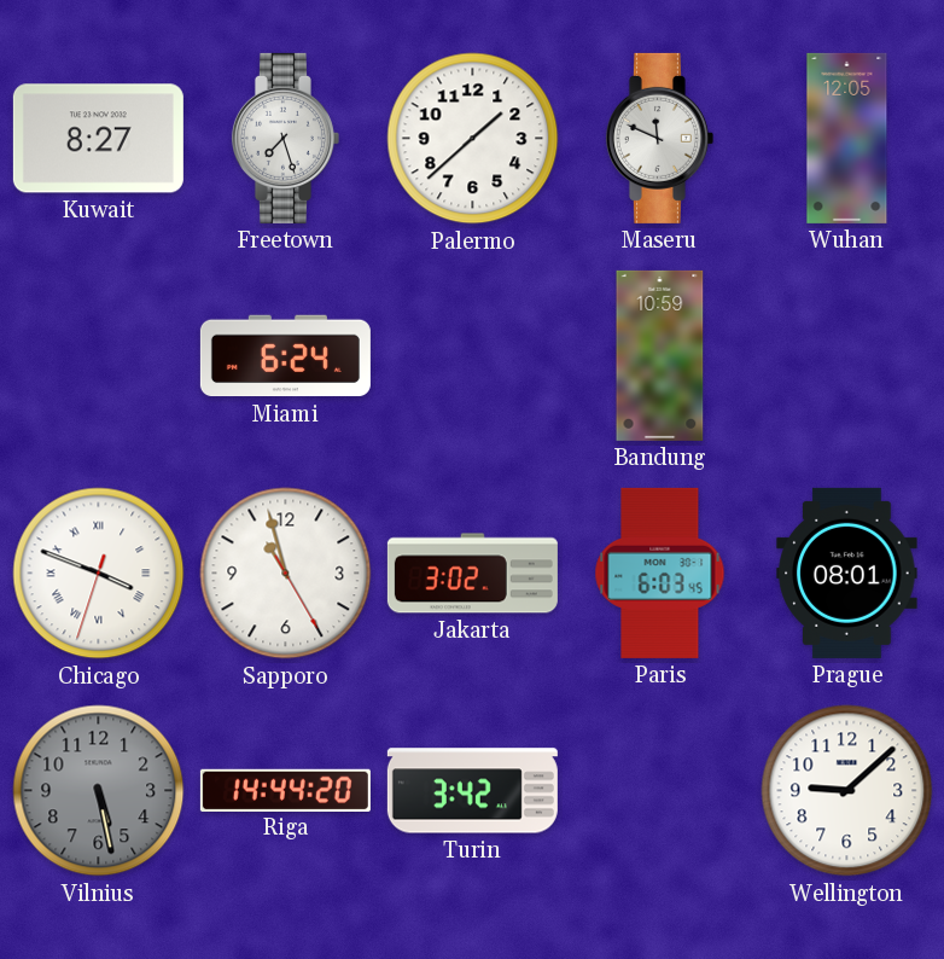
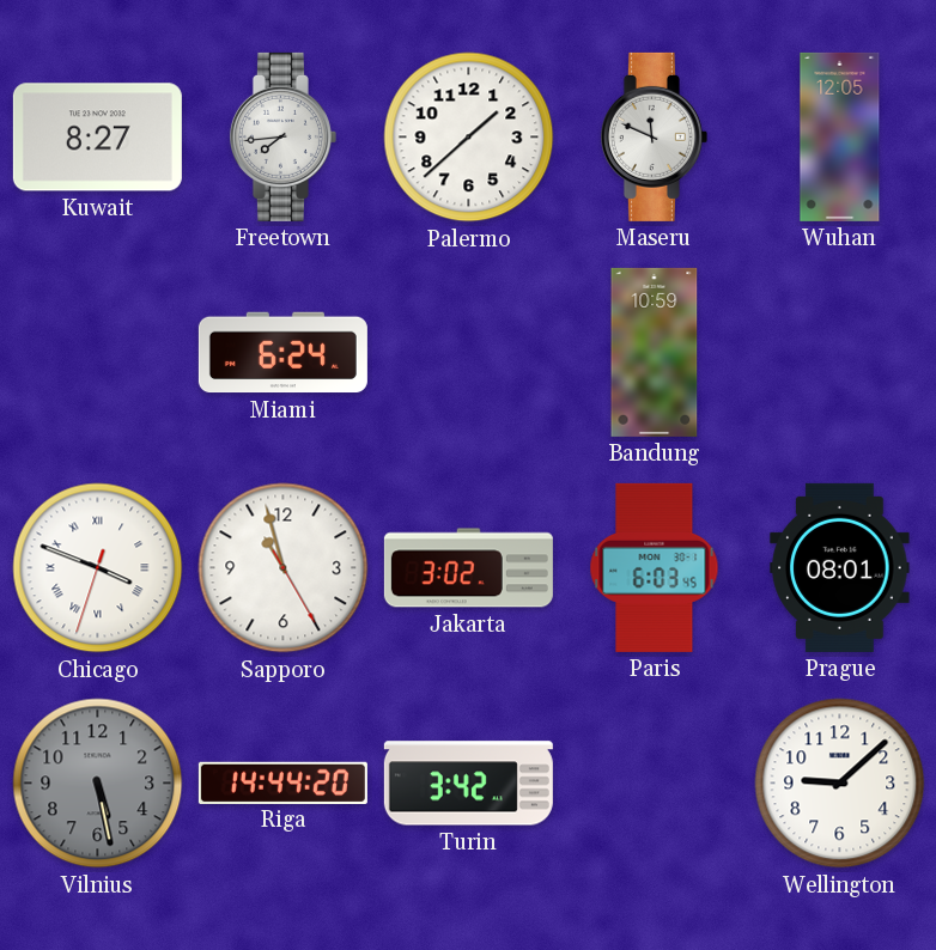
Freetown: 7:27 -> 7:44
